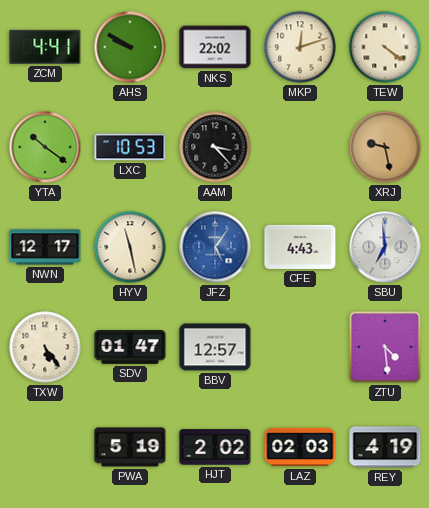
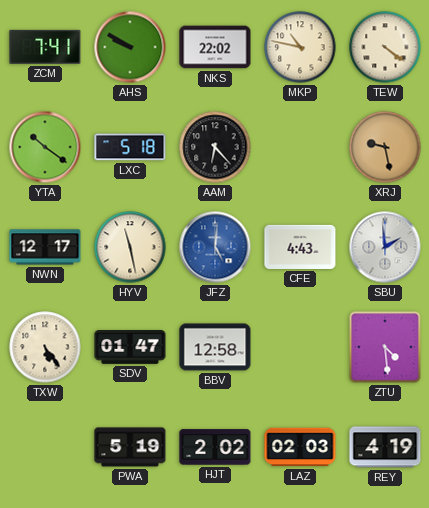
ZCM: 4:41 -> 7:41
MKP: 12:12 -> 10:47
LXC: 10:53 -> 5:18
AAM: 3:23 -> 6:23
JFZ: 5:06 -> 5:01
SBU: 6:59 -> 1:59
BBV: 12:57 -> 12:58
